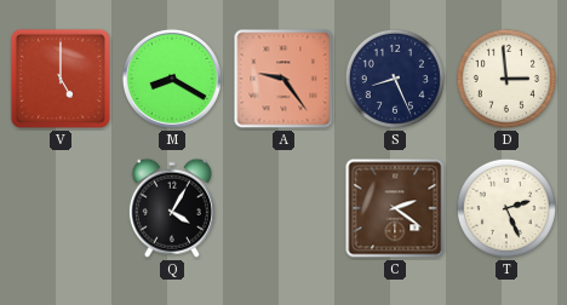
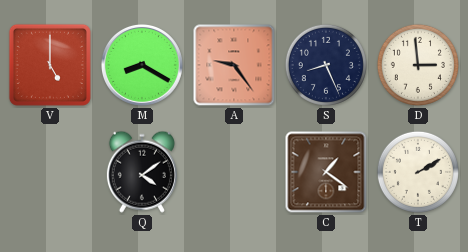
Q: 4:05 -> 4:09
C: 2:21 -> 1:21
T: 2:26 -> 2:10
